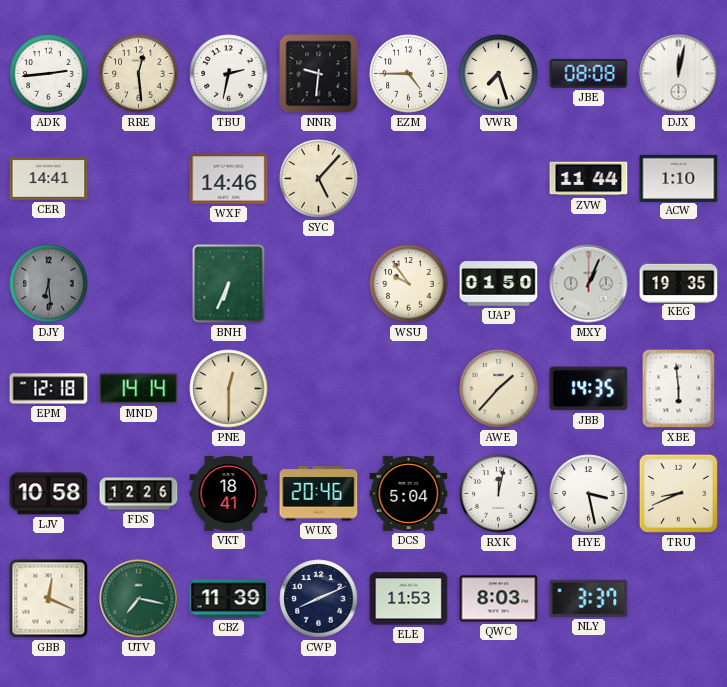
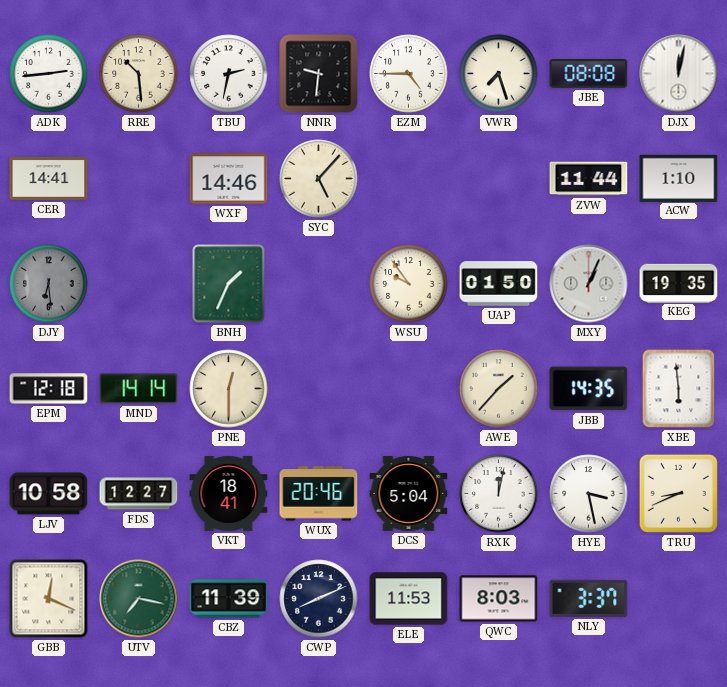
RRE: 12:29 -> 10:29
BNH: 6:34 -> 1:34
FDS: 12:26 -> 12:27
